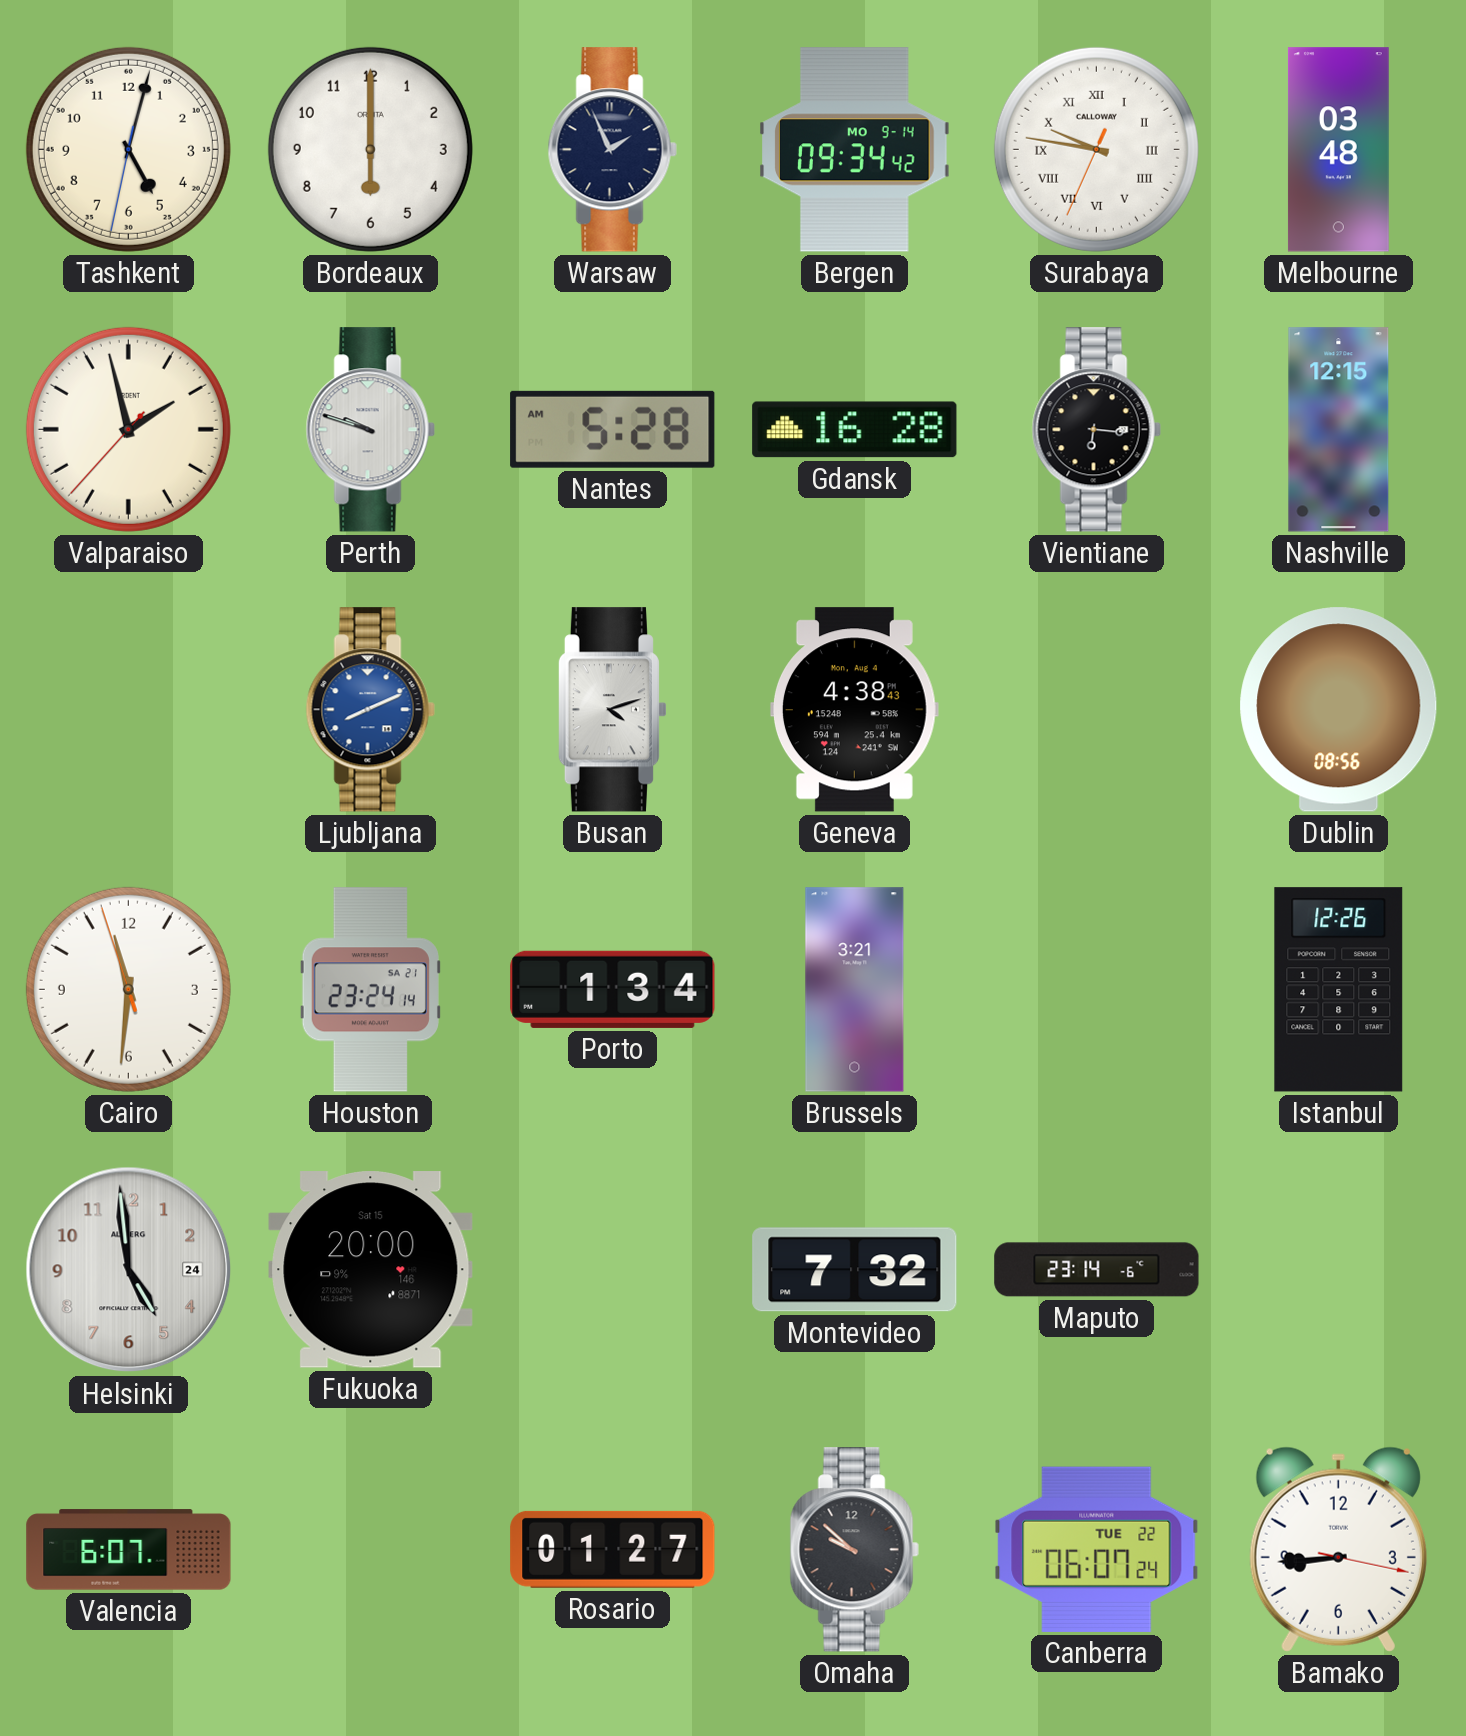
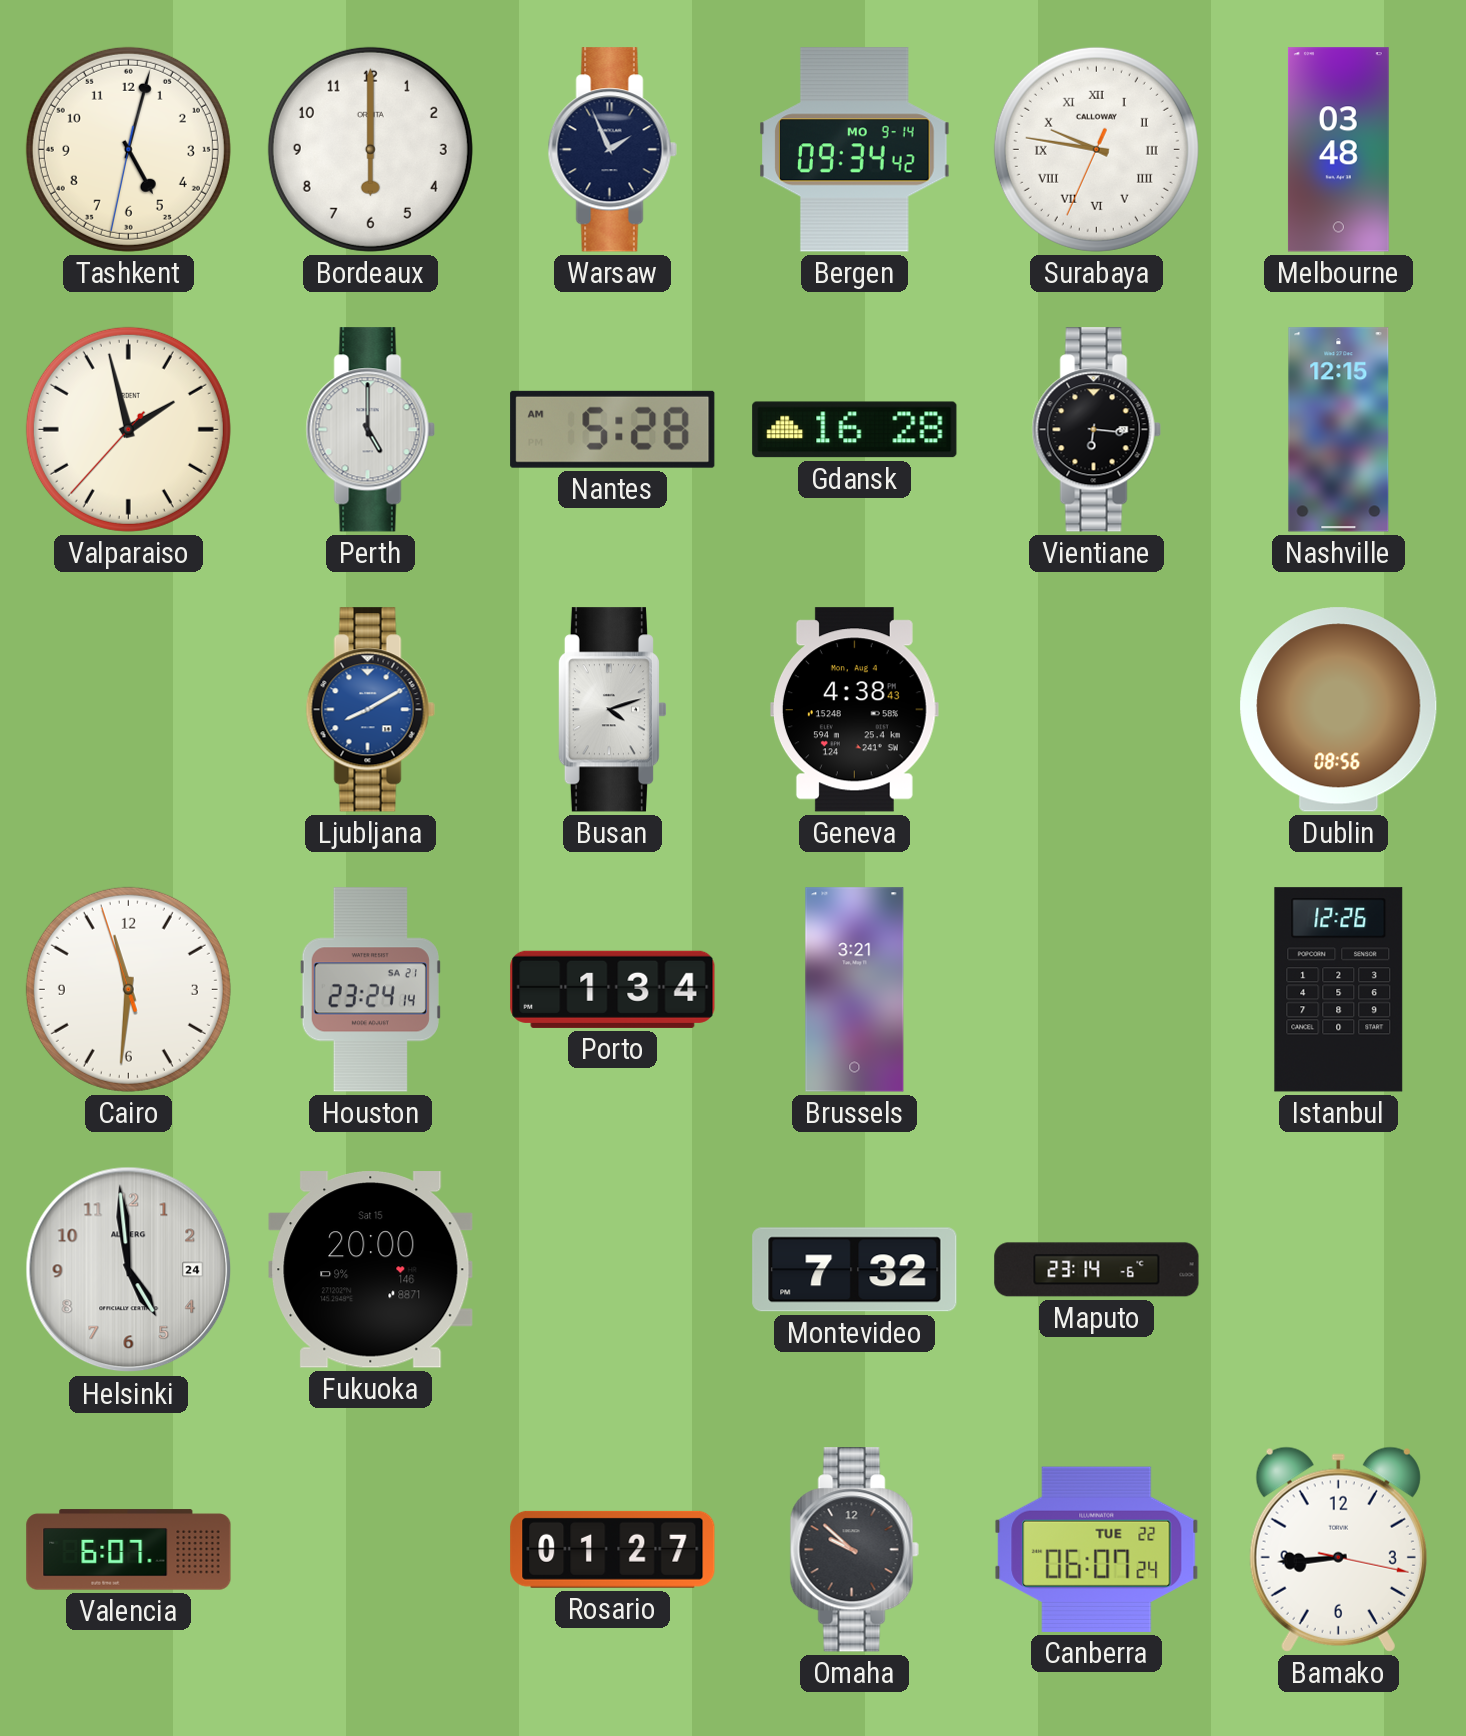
Perth: 9:48 -> 5:00
Ljubljana: 8:11 -> 8:10
